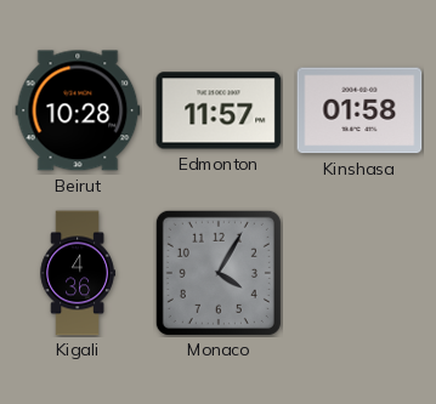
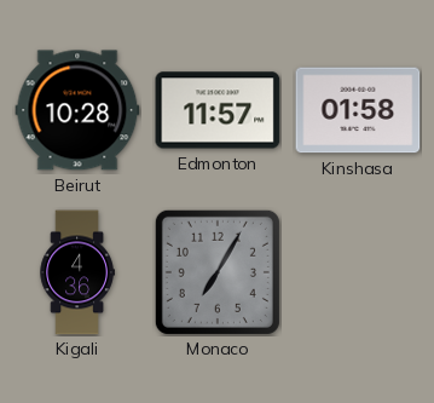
Monaco: 4:05 -> 7:05
